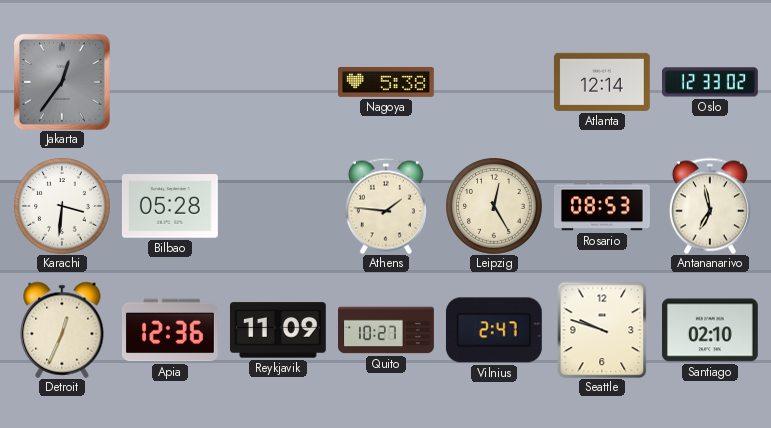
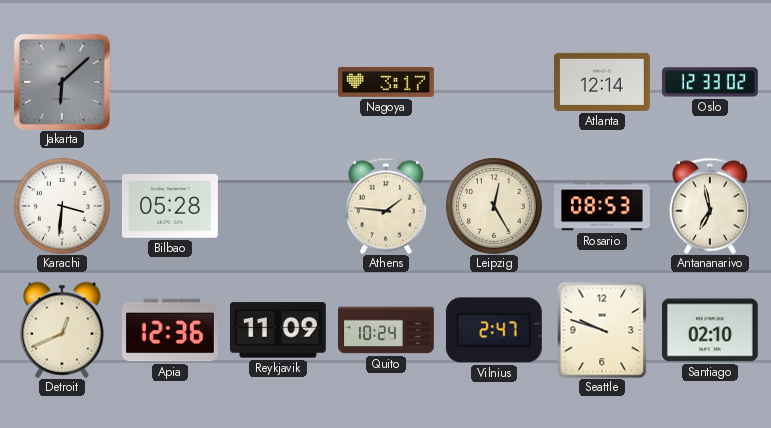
Jakarta: 12:36 -> 6:08
Nagoya: 5:38 -> 3:17
Detroit: 12:34 -> 12:41
Quito: 10:27 -> 10:24
